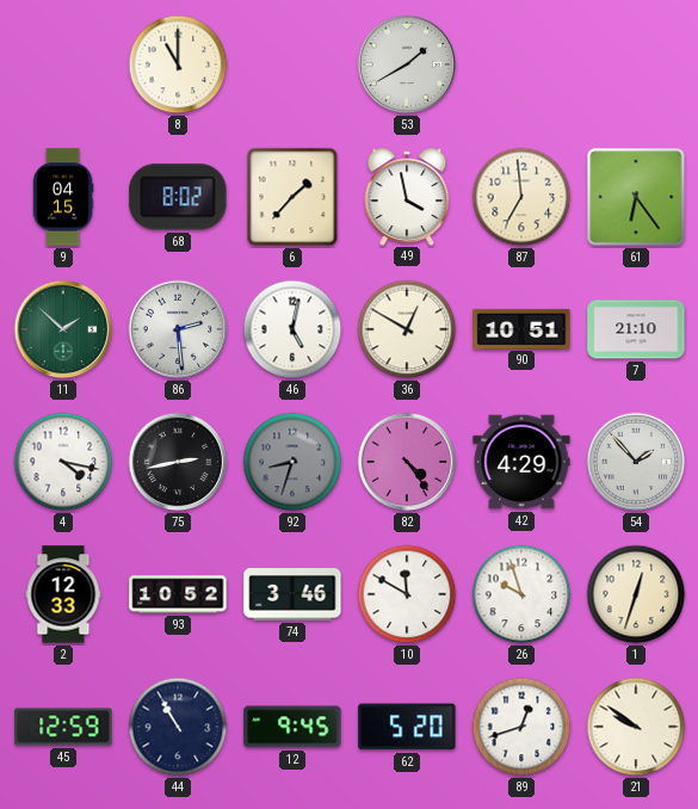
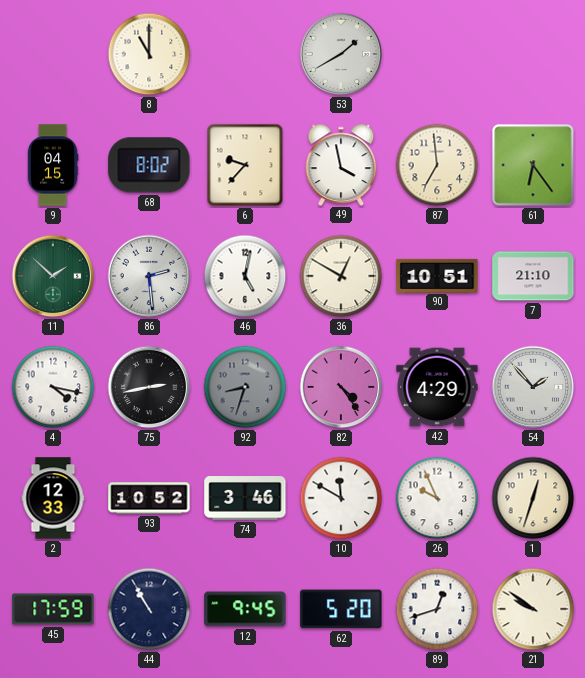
6: 1:37 -> 9:37
26: 9:57 -> 9:56
45: 12:59 -> 17:59
